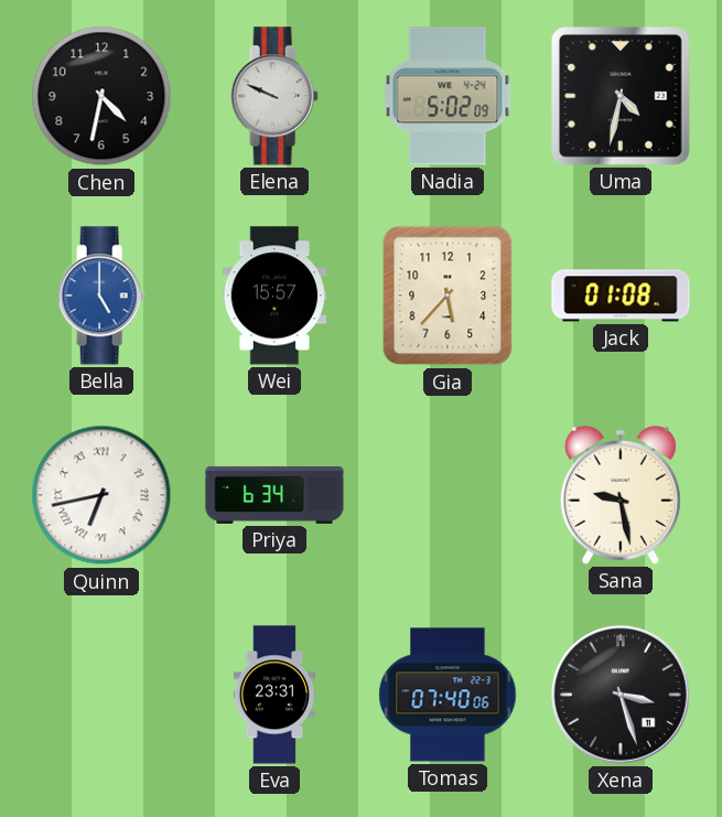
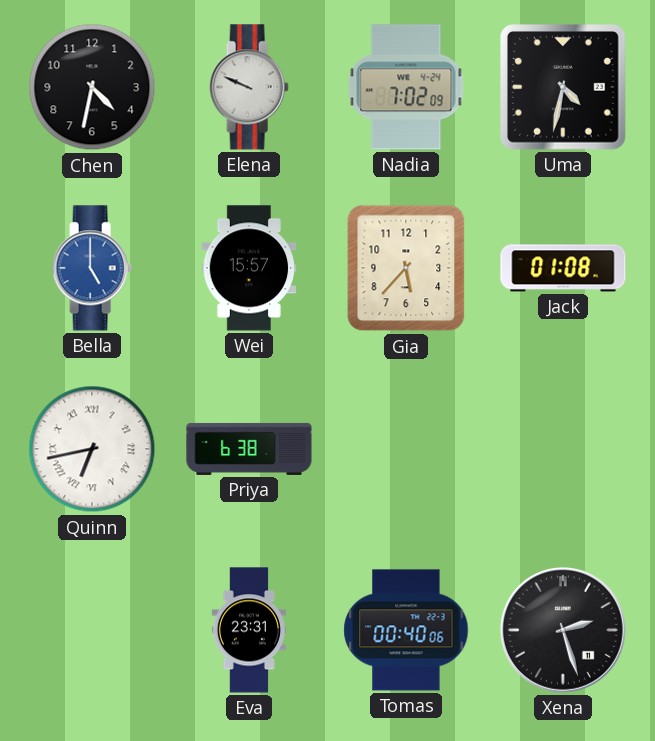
Nadia: 5:02 -> 7:02
Priya: 6:34 -> 6:38
Sana: 9:28 -> none
Tomas: 07:40 -> 00:40
Xena: 3:27 -> 2:27
